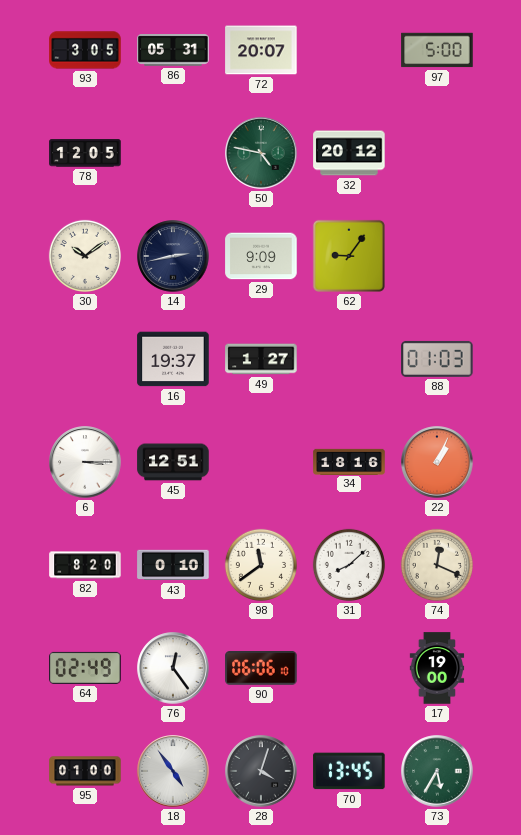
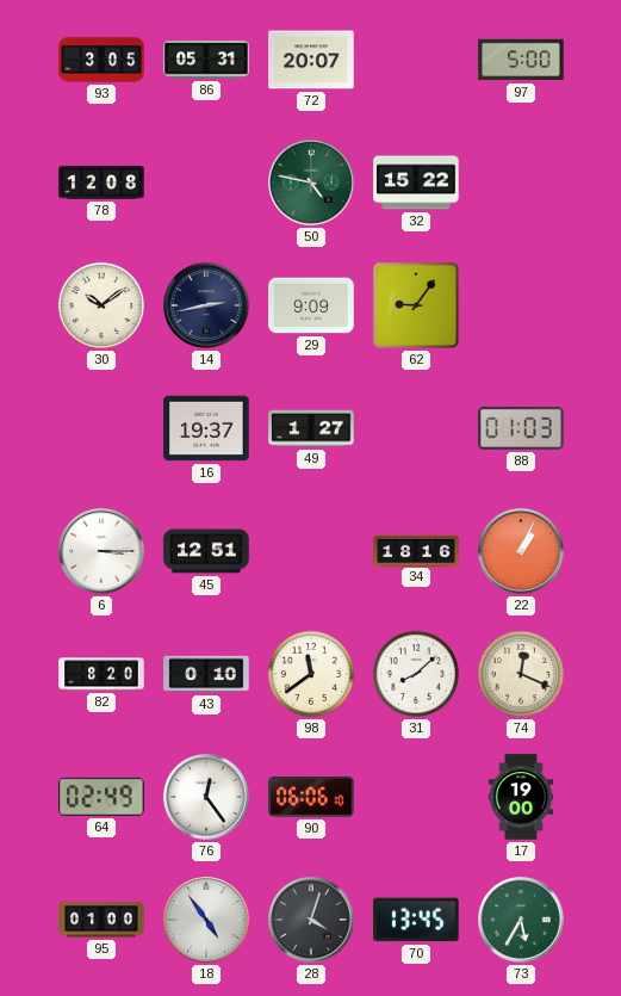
78: 12:05 -> 12:08
32: 20:12 -> 15:22
